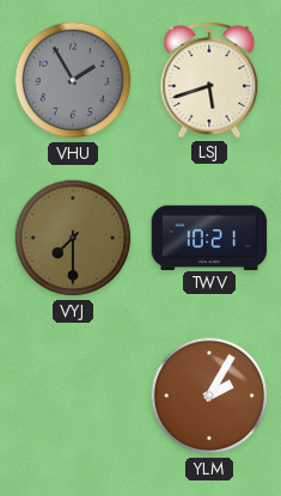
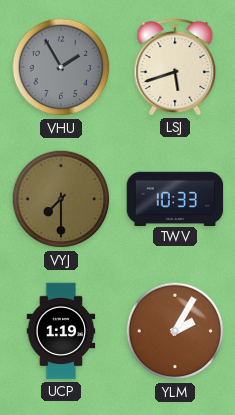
TWV: 10:21 -> 10:33
UCP: none -> 1:19
